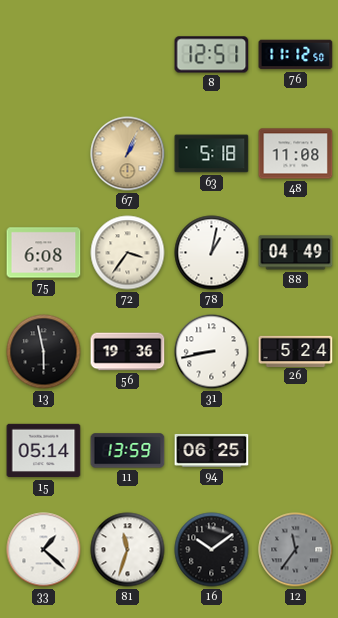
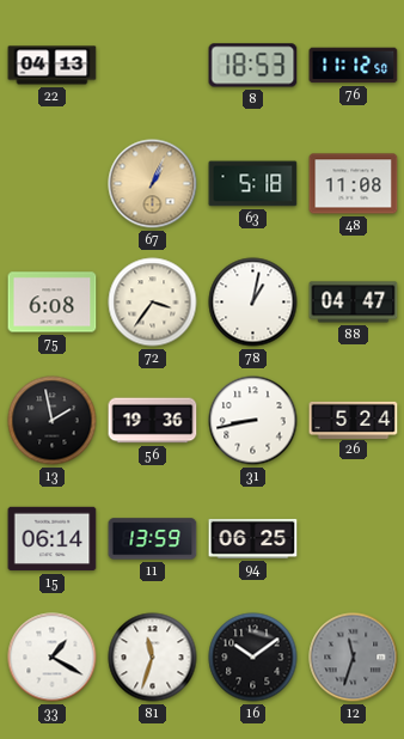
22: none -> 04:13
8: 12:51 -> 18:53
88: 04:49 -> 04:47
13: 5:58 -> 1:58
15: 05:14 -> 06:14
33: 1:22 -> 1:20
12: 11:36 -> 11:33
